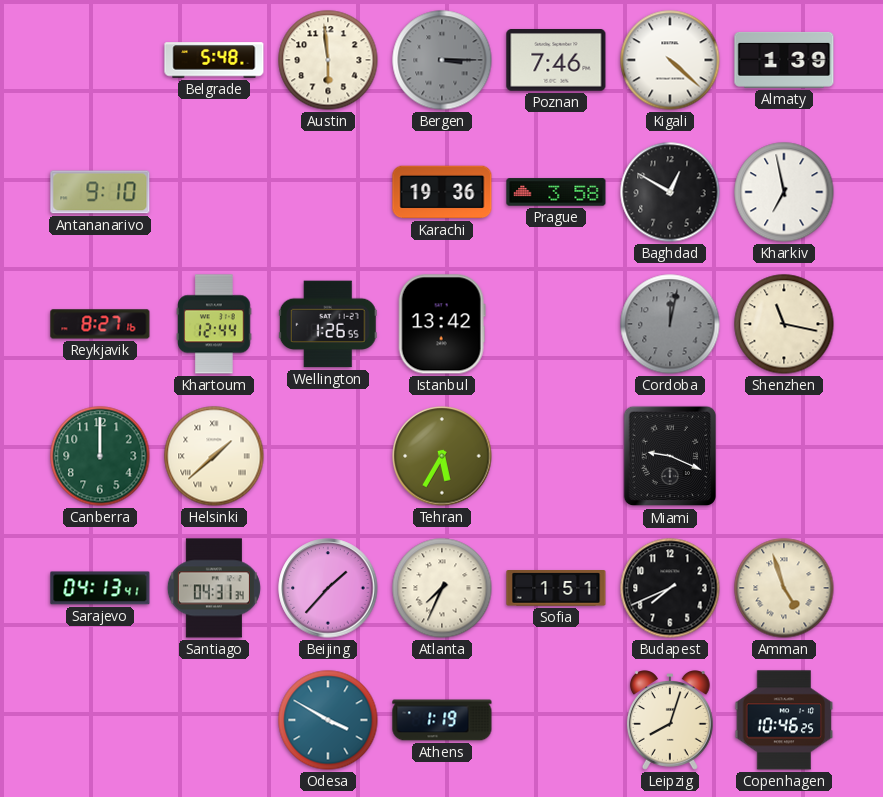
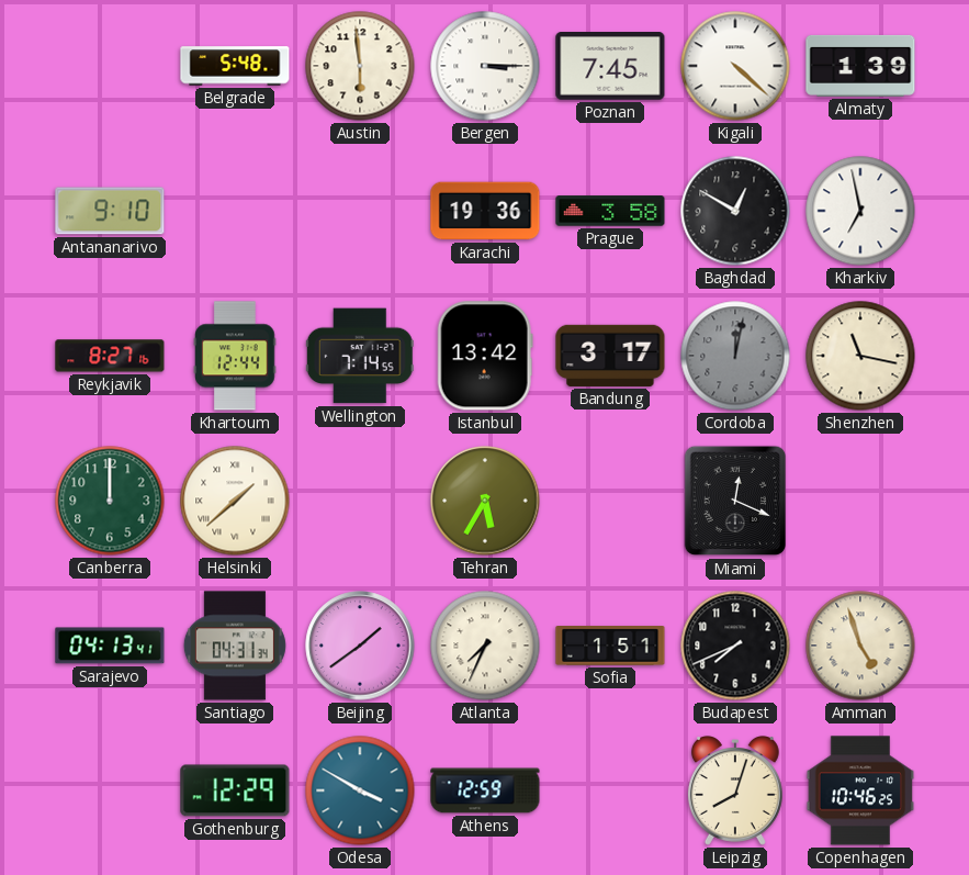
Bergen dial: grey -> white
Poznan: 7:46 -> 7:45
Wellington: 1:26 -> 7:14
Bandung: none -> 3:17
Miami: 9:19 -> 12:19
Beijing: 1:37 -> 1:39
Gothenburg: none -> 12:29
Athens: 1:19 -> 12:59
